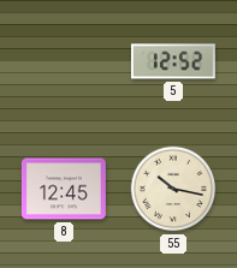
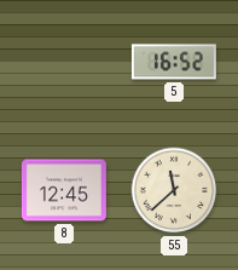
5: 12:52 -> 16:52
55: 10:17 -> 11:38
